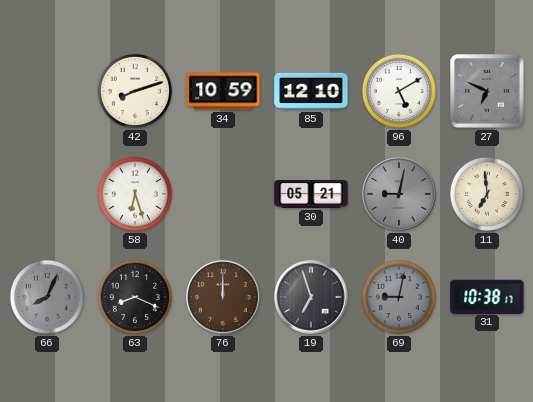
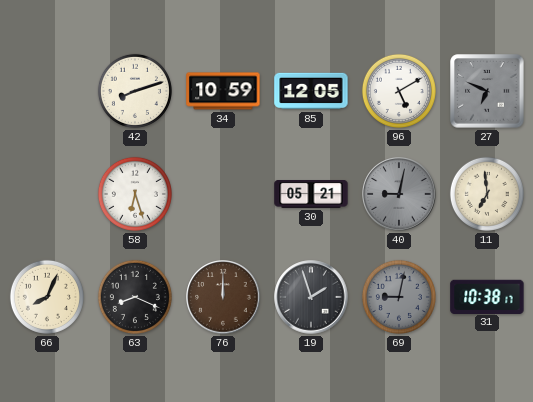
85: 12:10 -> 12:05
66 dial: grey -> cream
19: 6:57 -> 1:57
